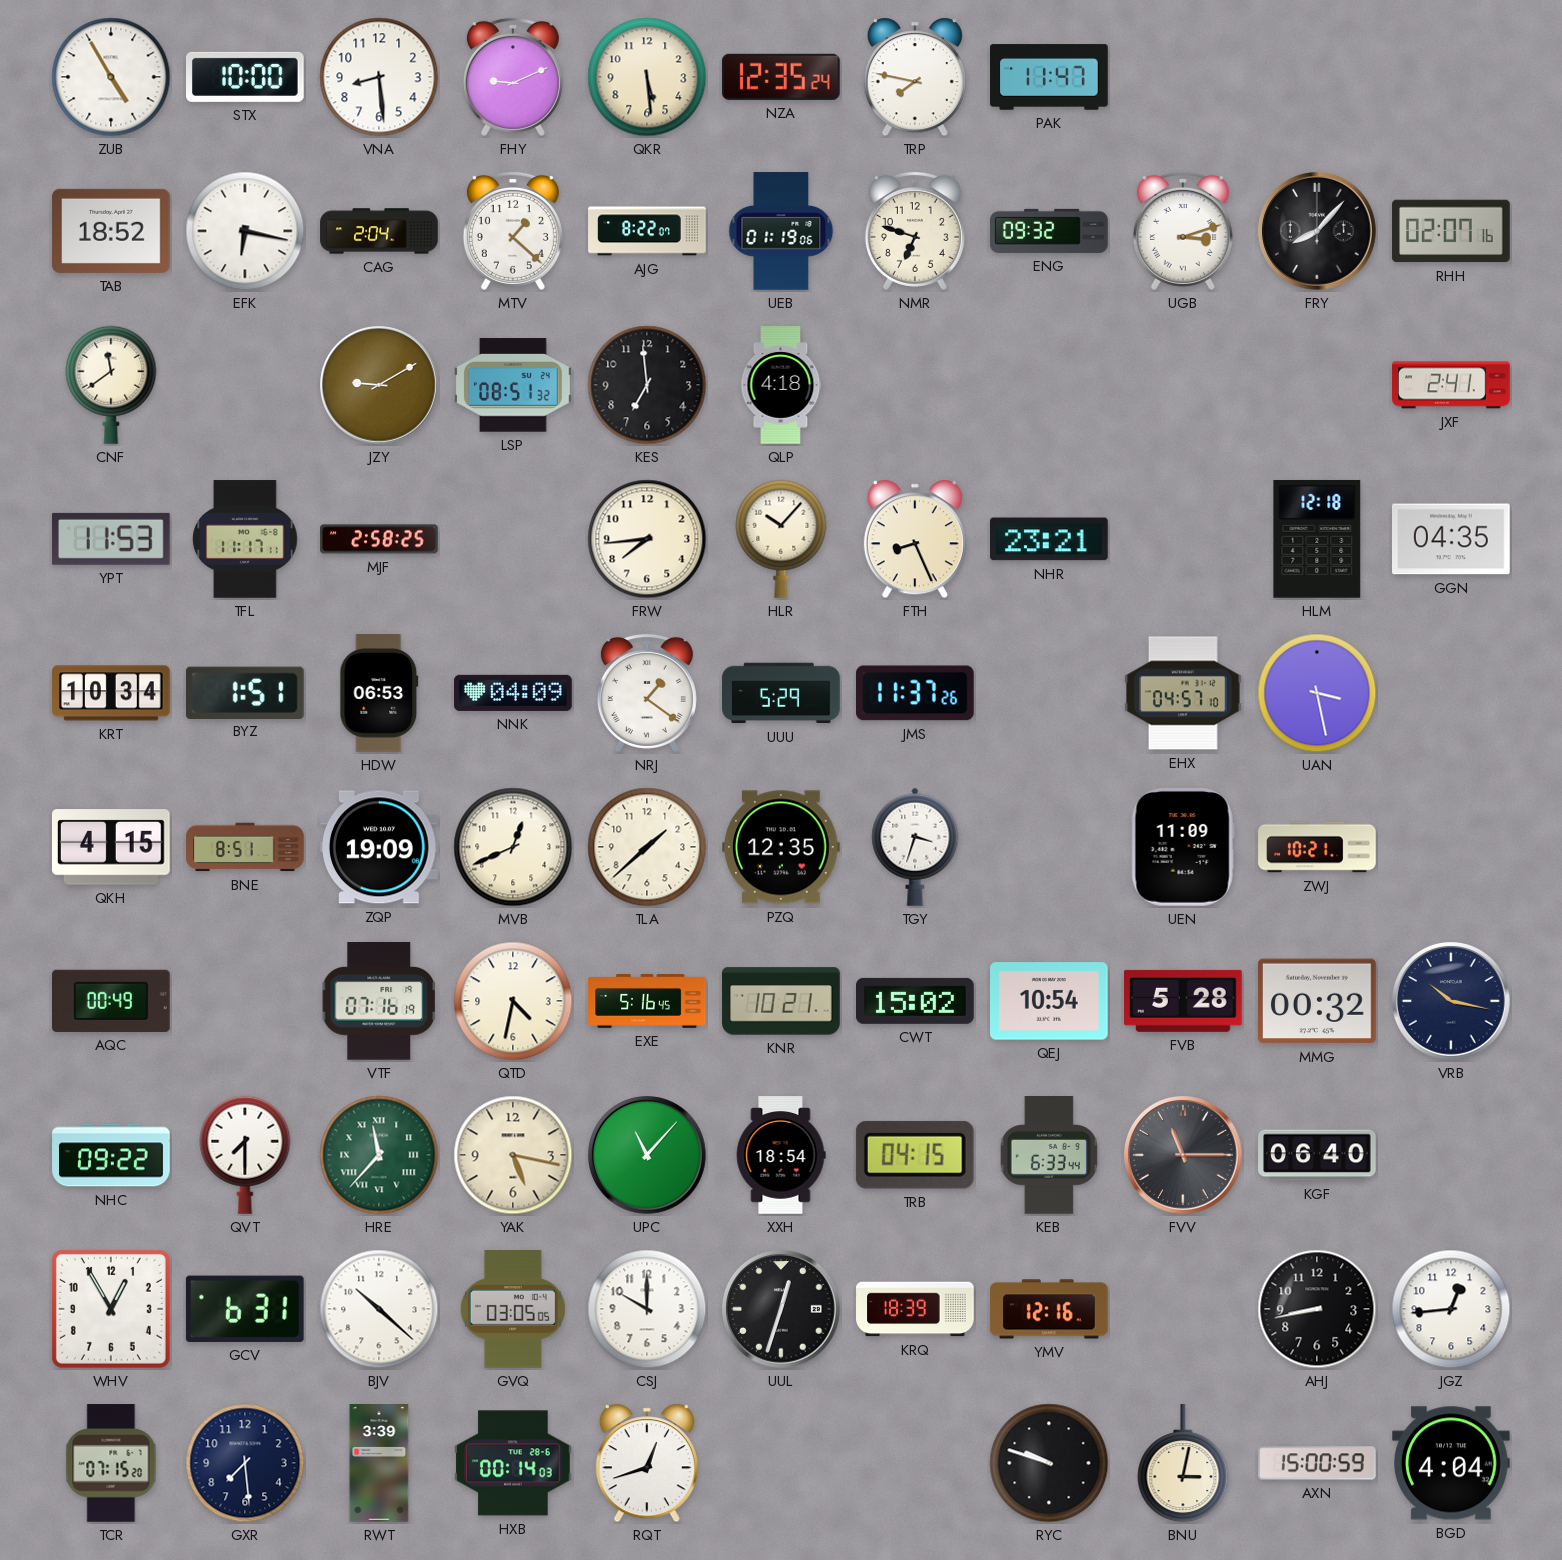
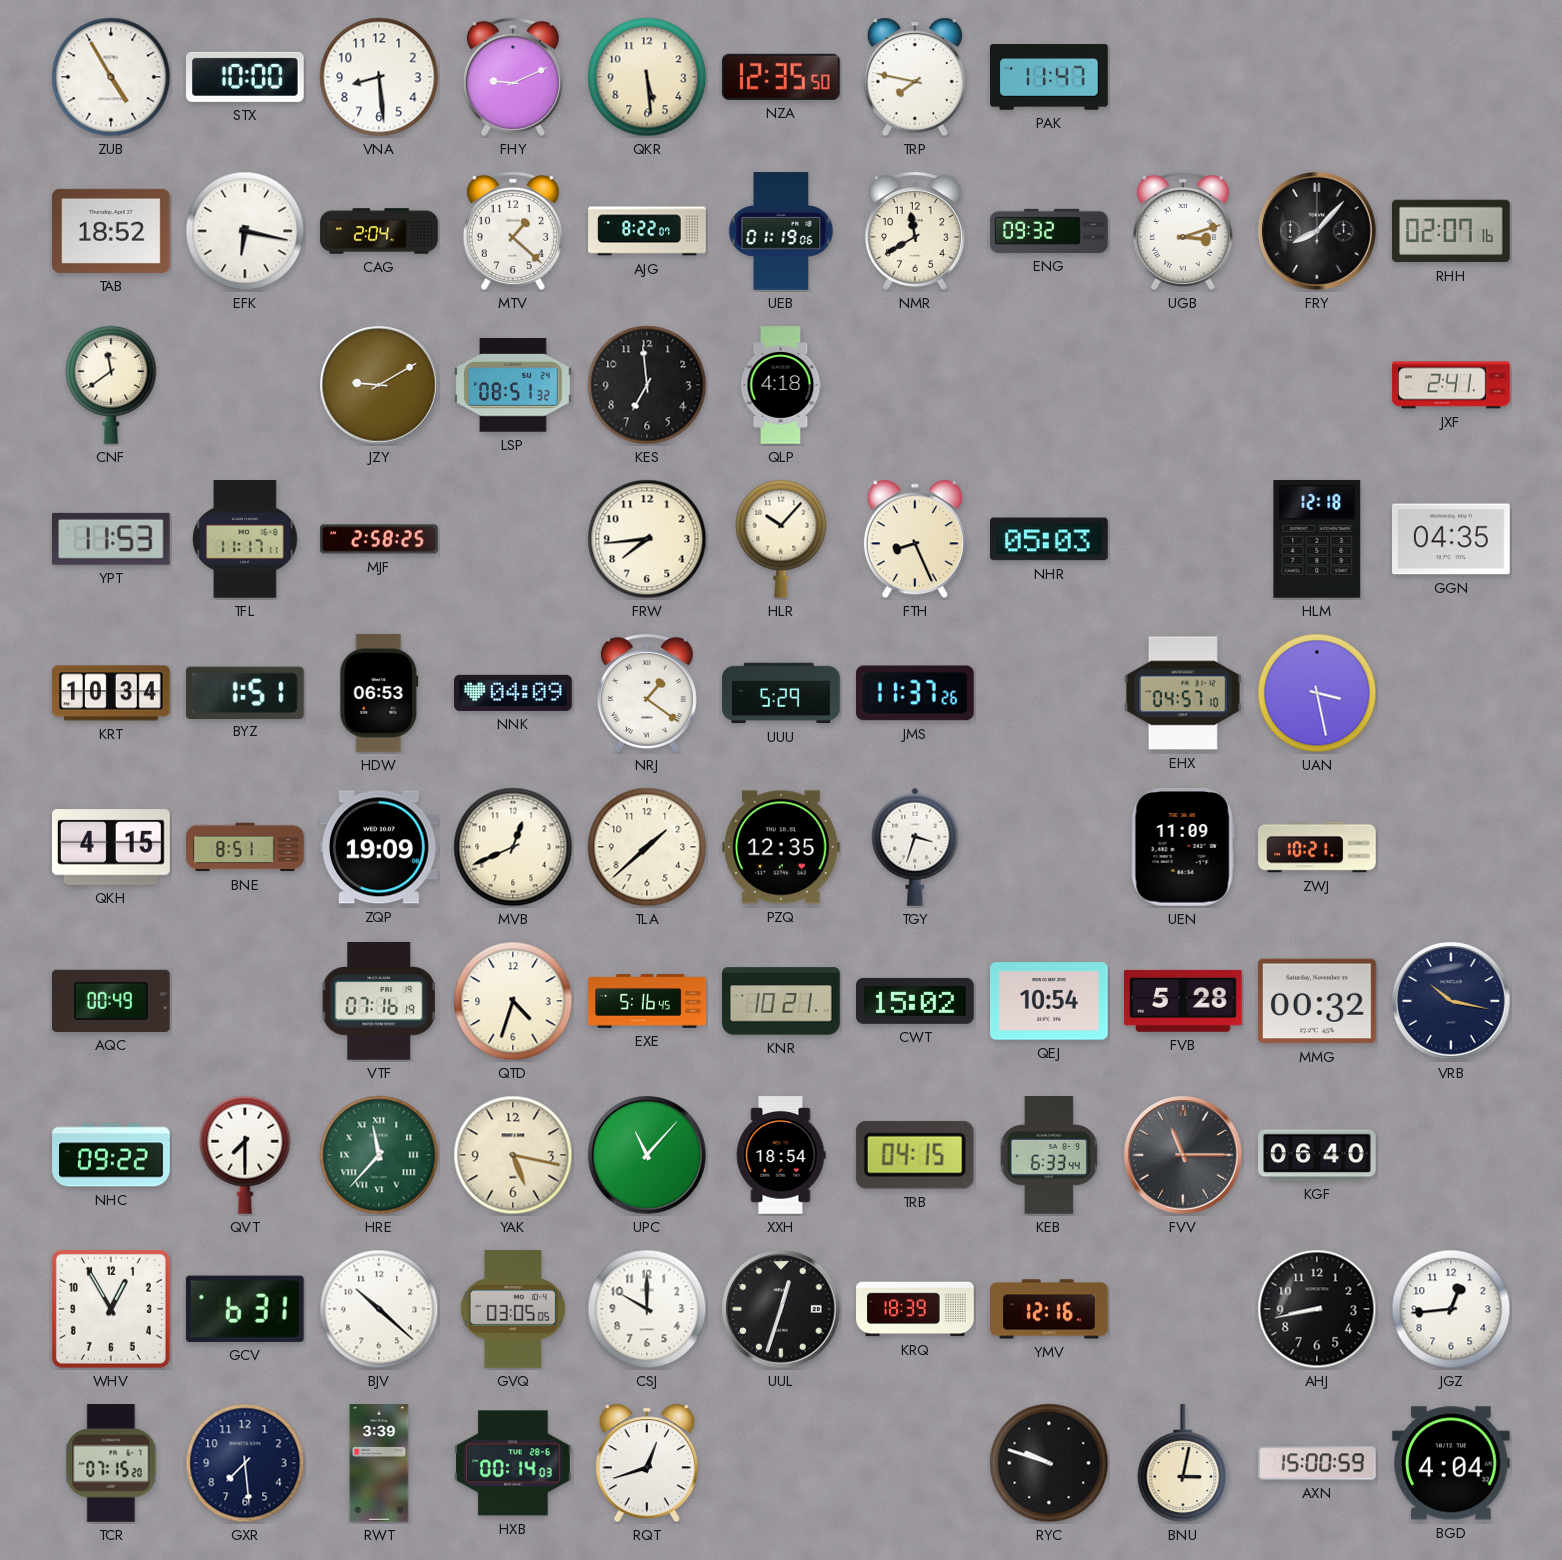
NZA: 12:35:24 -> 12:35:50
NMR: 6:48 -> 11:40
NHR: 23:21 -> 05:03
QTD: 4:32 -> 4:33
